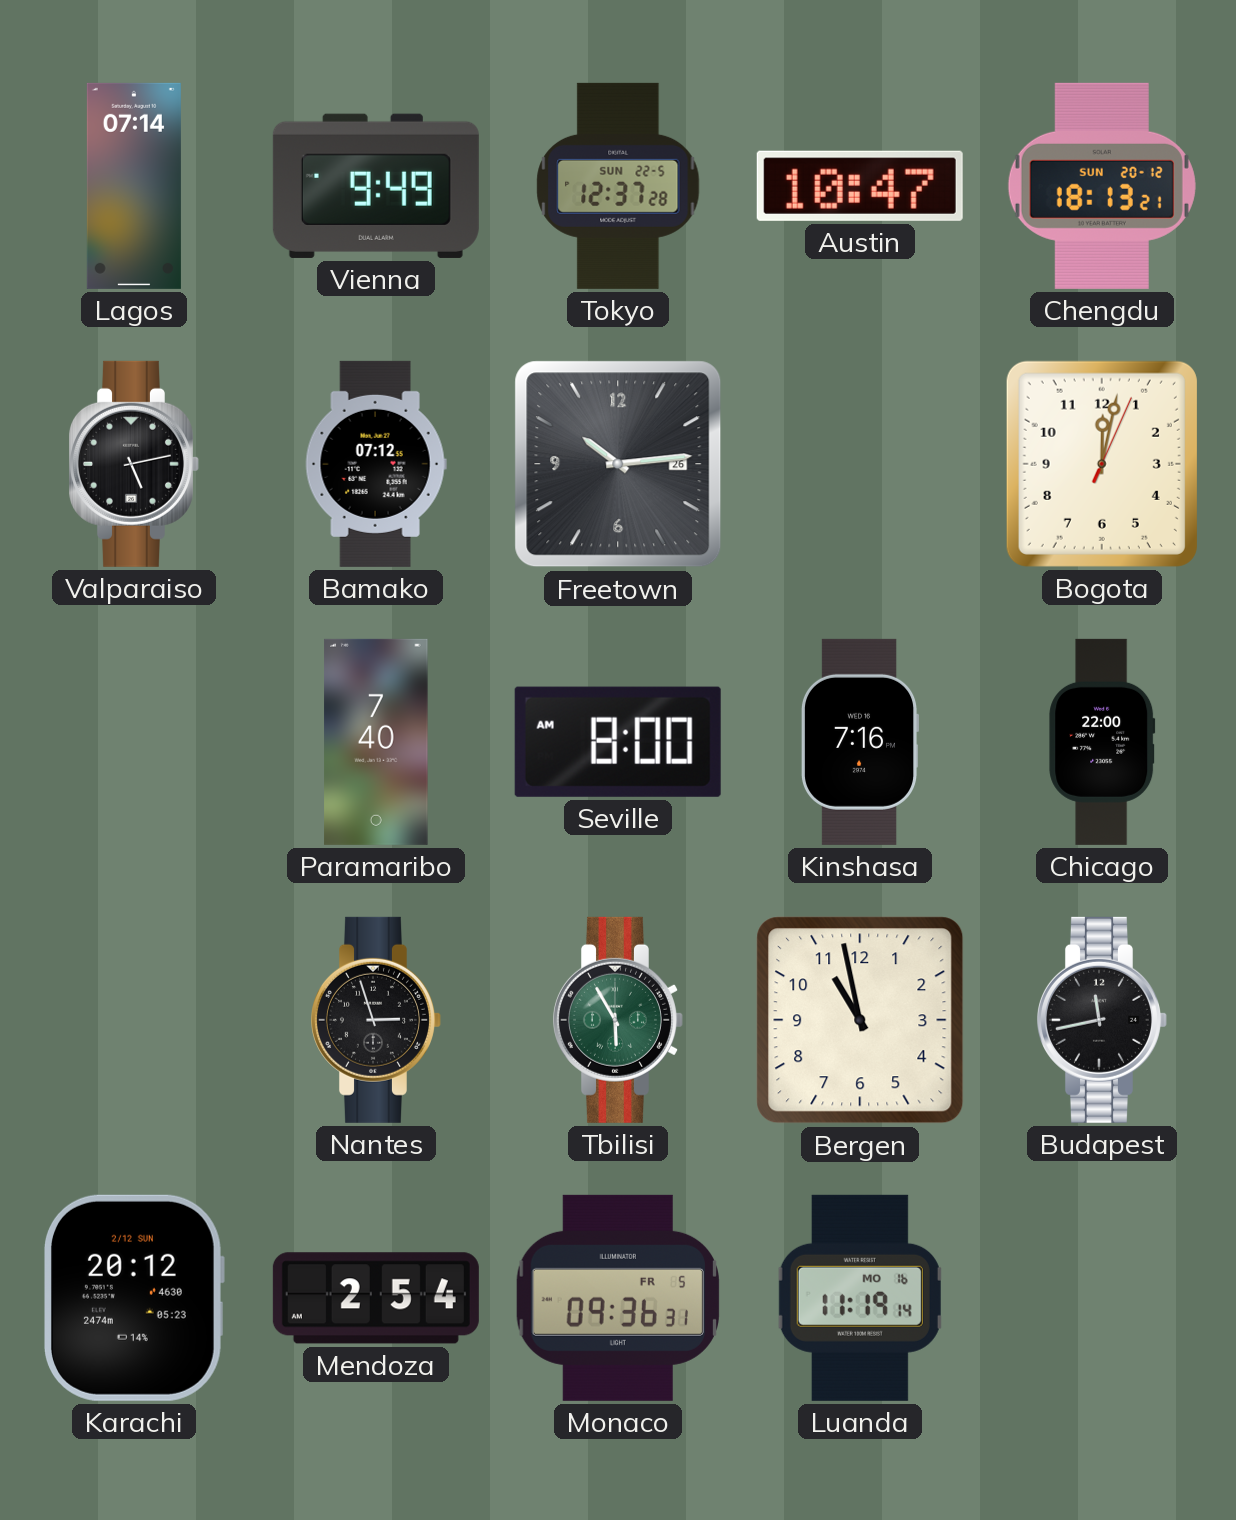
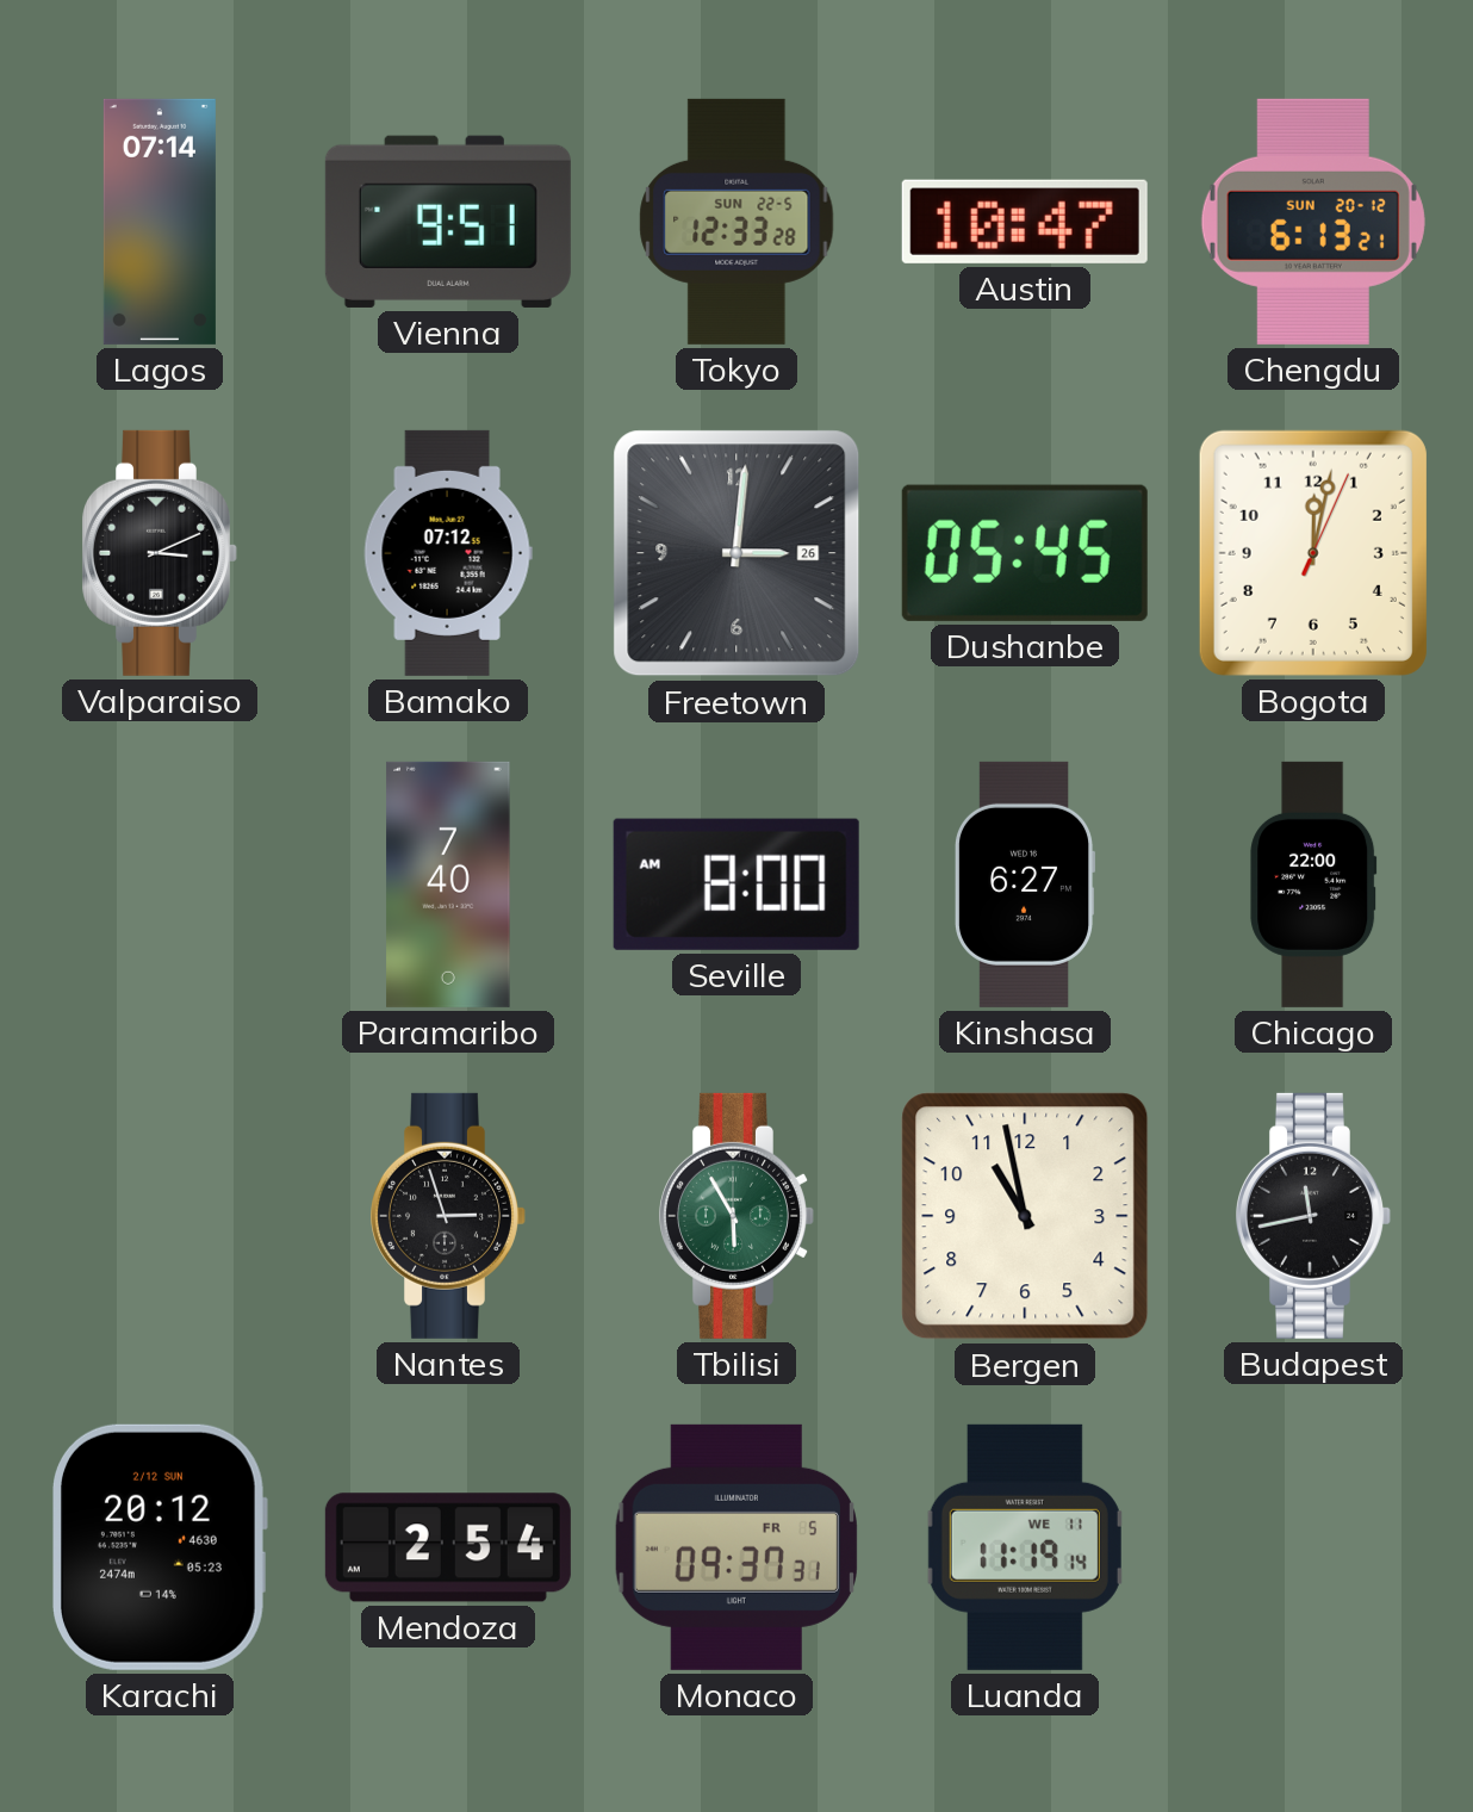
Vienna: 9:49 -> 9:51
Tokyo: 12:37 -> 12:33
Chengdu: 18:13 -> 6:13
Valparaiso: 5:13 -> 3:11
Freetown: 10:14 -> 3:01
Dushanbe: none -> 05:45
Kinshasa: 7:16 -> 6:27
Monaco: 09:36 -> 09:37
Luanda date: MO 16 -> WE 11
